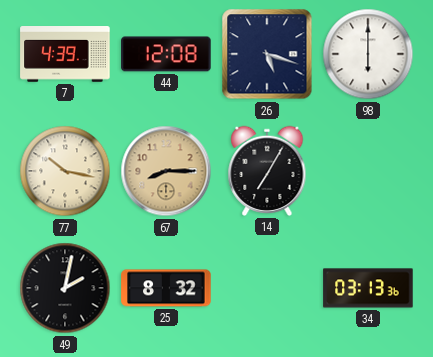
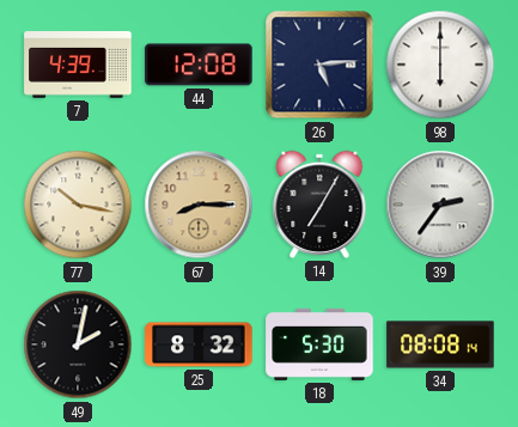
26: 5:18 -> 5:14
39: none -> 2:36
18: none -> 5:30
34: 03:13 -> 08:08
